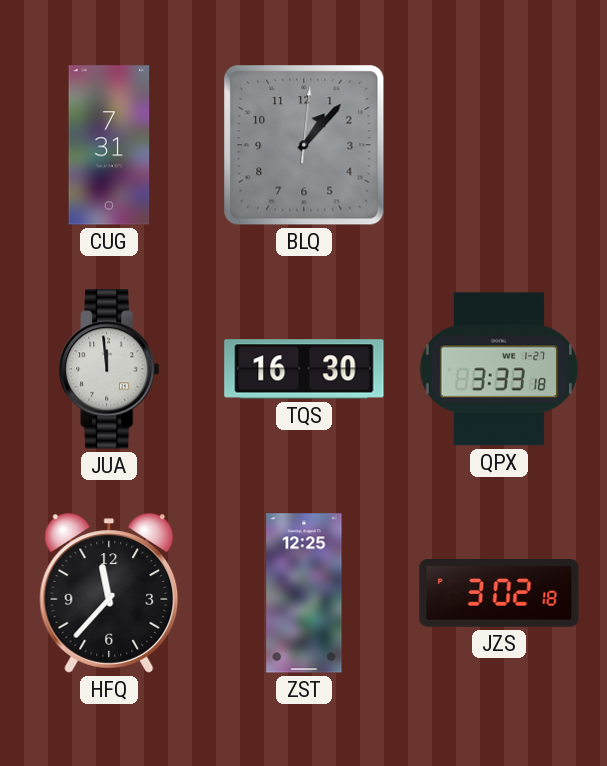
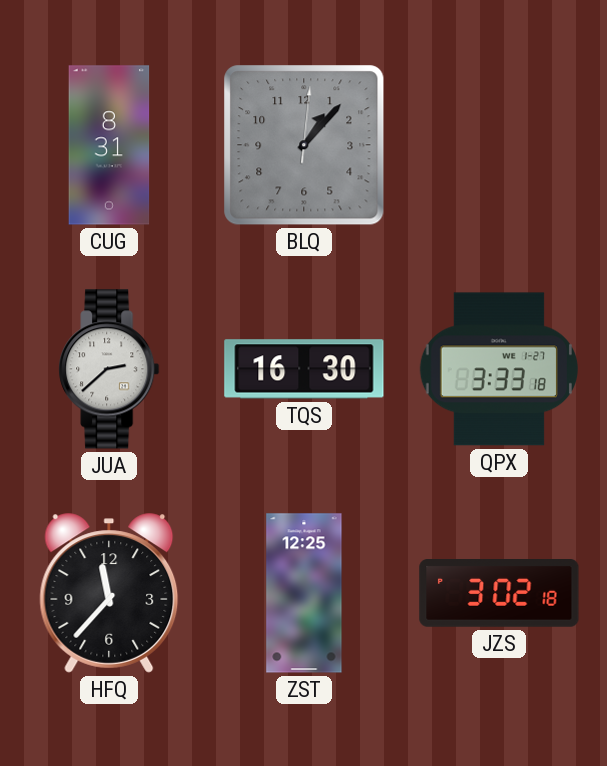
CUG: 7:31 -> 8:31
JUA: 11:59 -> 2:38
